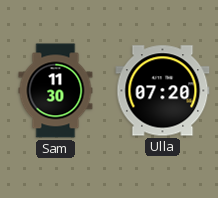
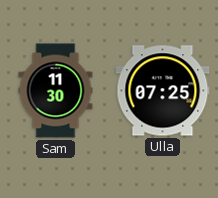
Ulla: 07:20 -> 07:25
